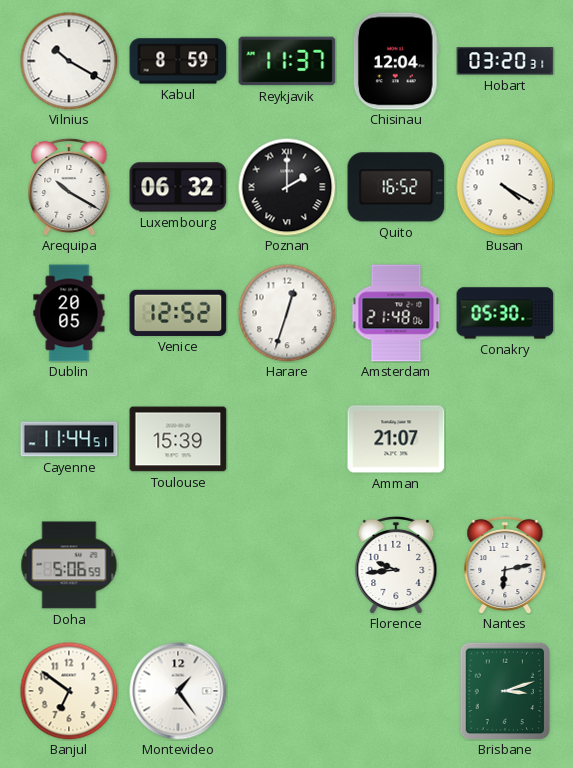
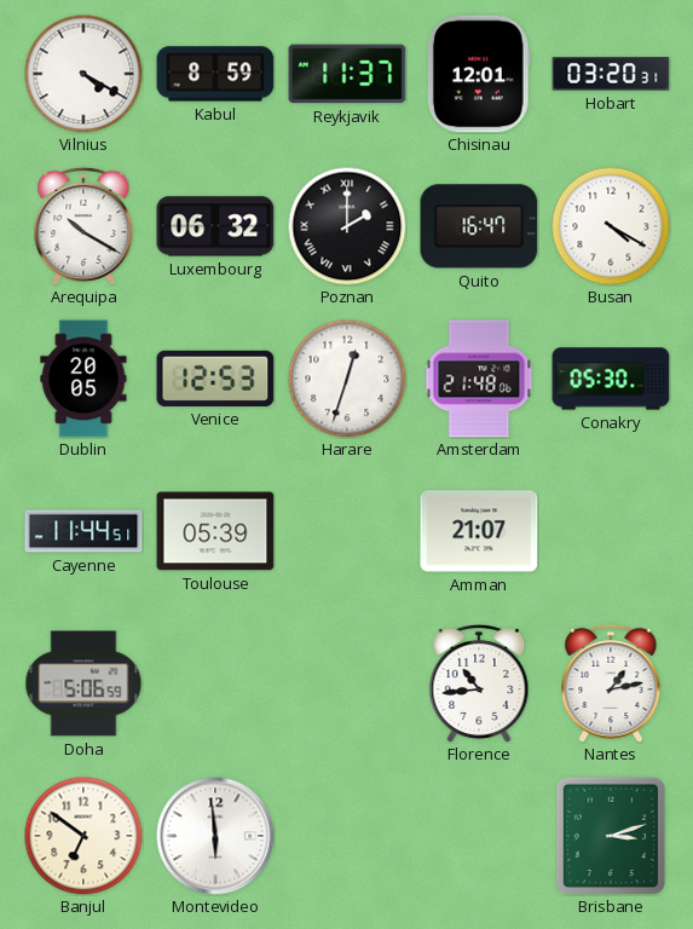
Vilnius: 10:20 -> 4:20
Chisinau: 12:04 -> 12:01
Quito: 16:52 -> 16:47
Venice: 12:52 -> 12:53
Toulouse: 15:39 -> 05:39
Florence: 9:44 -> 10:44
Nantes: 6:13 -> 1:13
Montevideo: 1:24 -> 5:59
